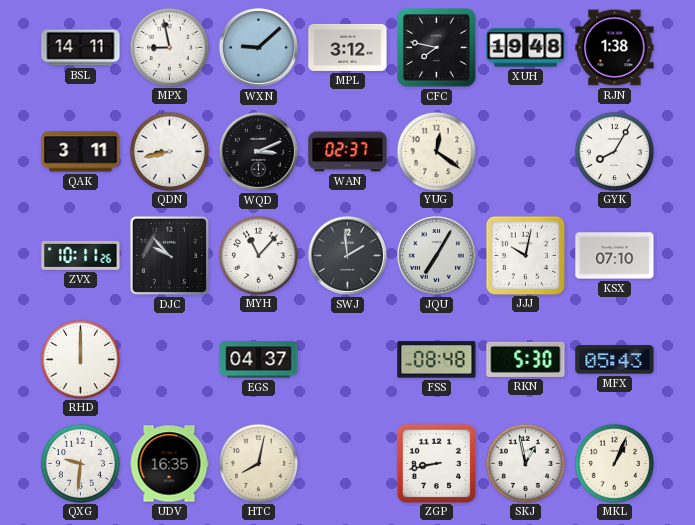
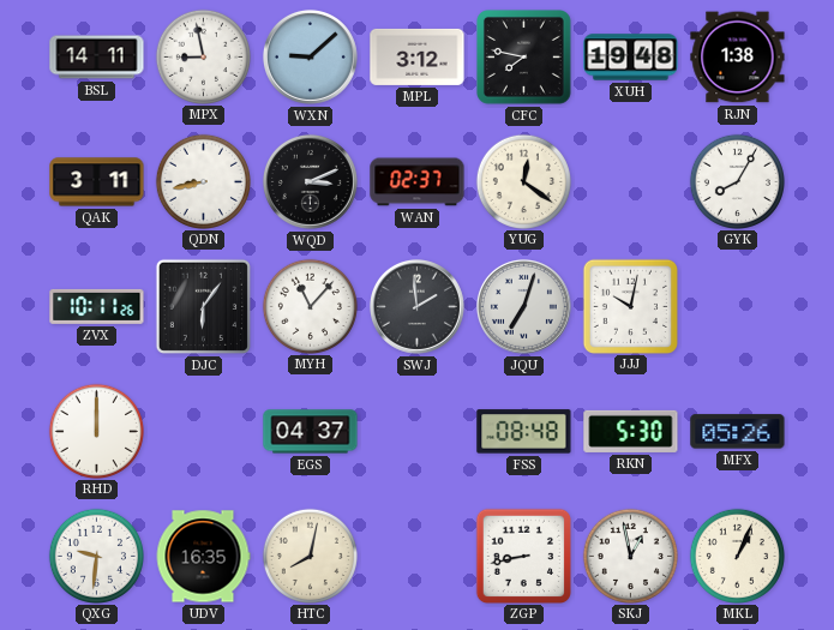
DJC: 9:53 -> 6:06
JQU: 7:05 -> 7:03
KSX: 07:10 -> none
MFX: 05:43 -> 05:26
